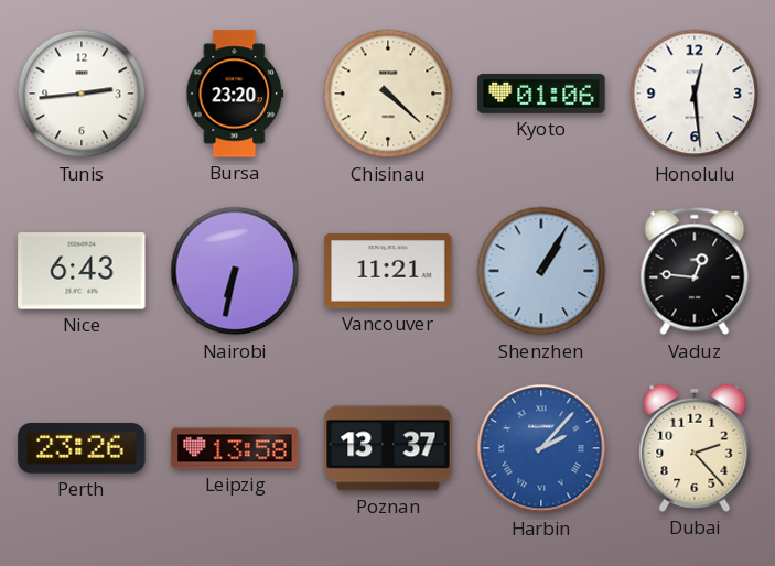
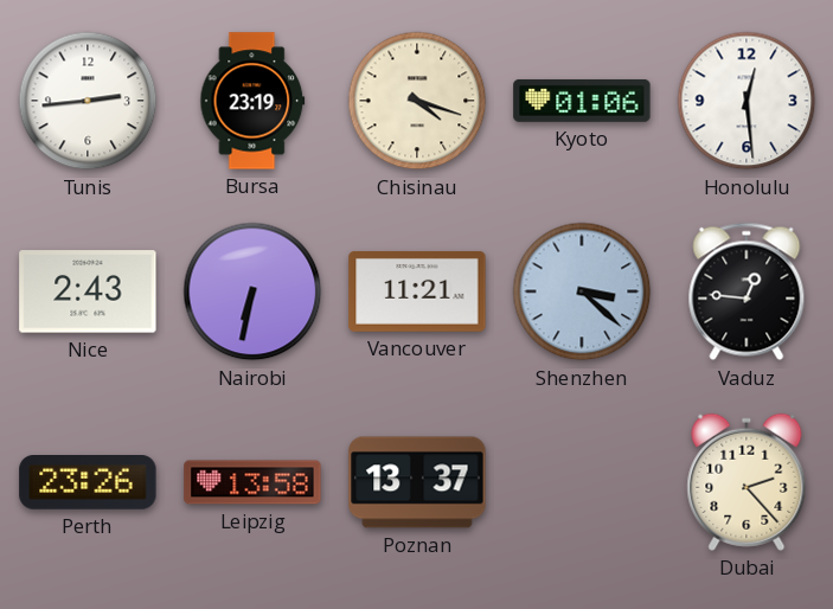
Bursa: 23:20 -> 23:19
Chisinau: 4:22 -> 4:18
Nice: 6:43 -> 2:43
Shenzhen: 1:05 -> 3:22
Harbin: 2:07 -> none
